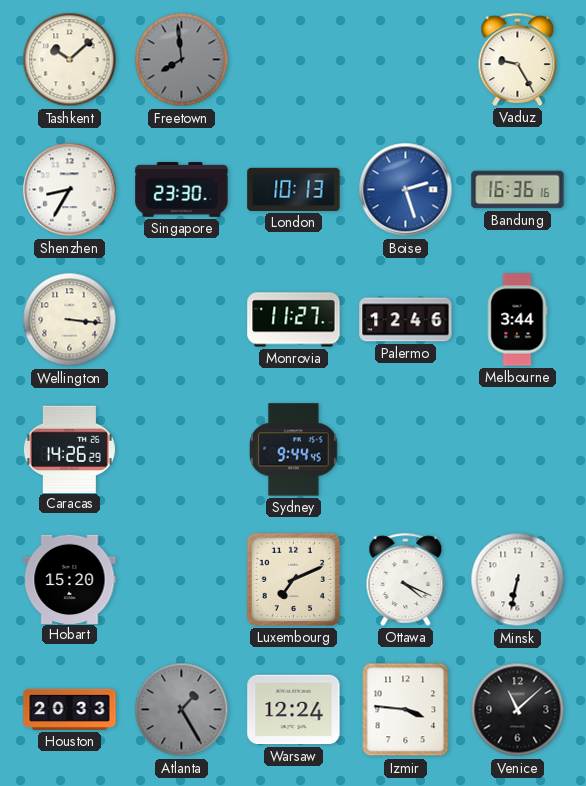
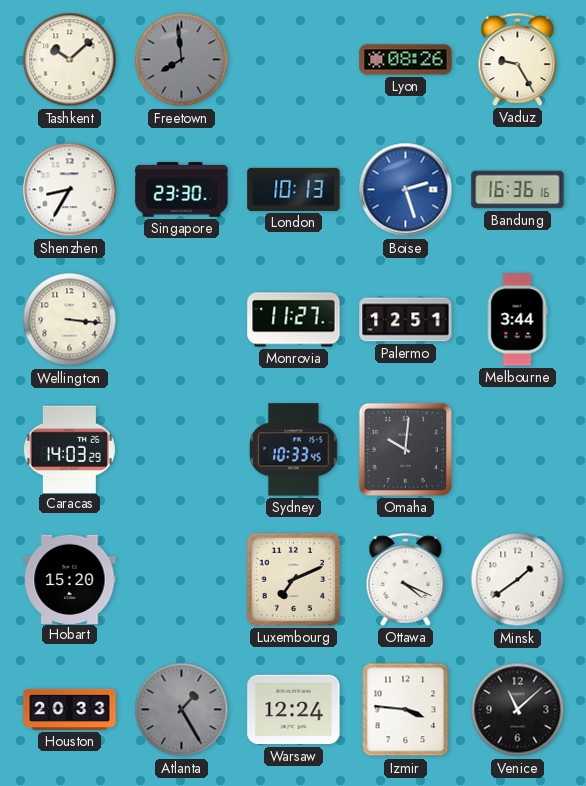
Lyon: none -> 08:26
Palermo: 12:46 -> 12:51
Caracas: 14:26 -> 14:03
Sydney: 9:44 -> 10:33
Omaha: none -> 10:01
Minsk: 6:32 -> 1:39
